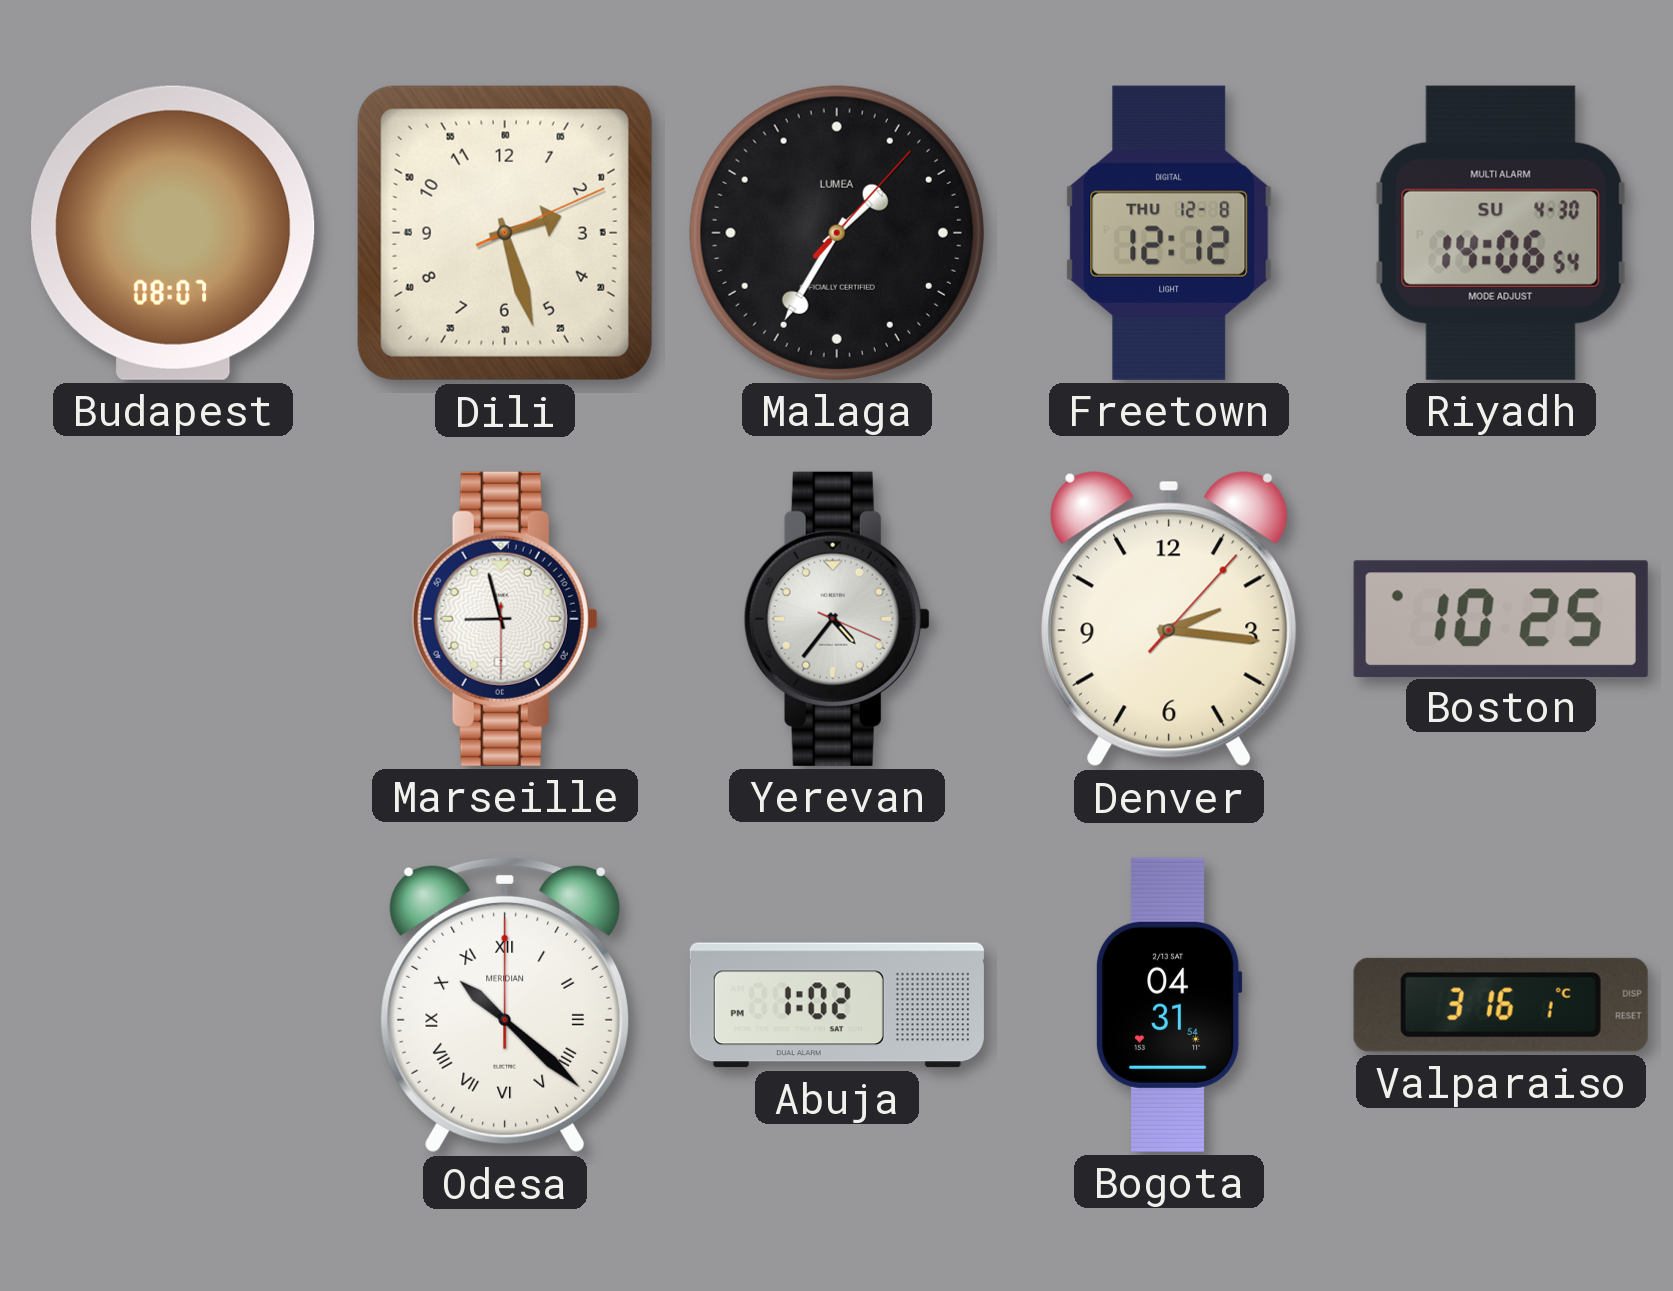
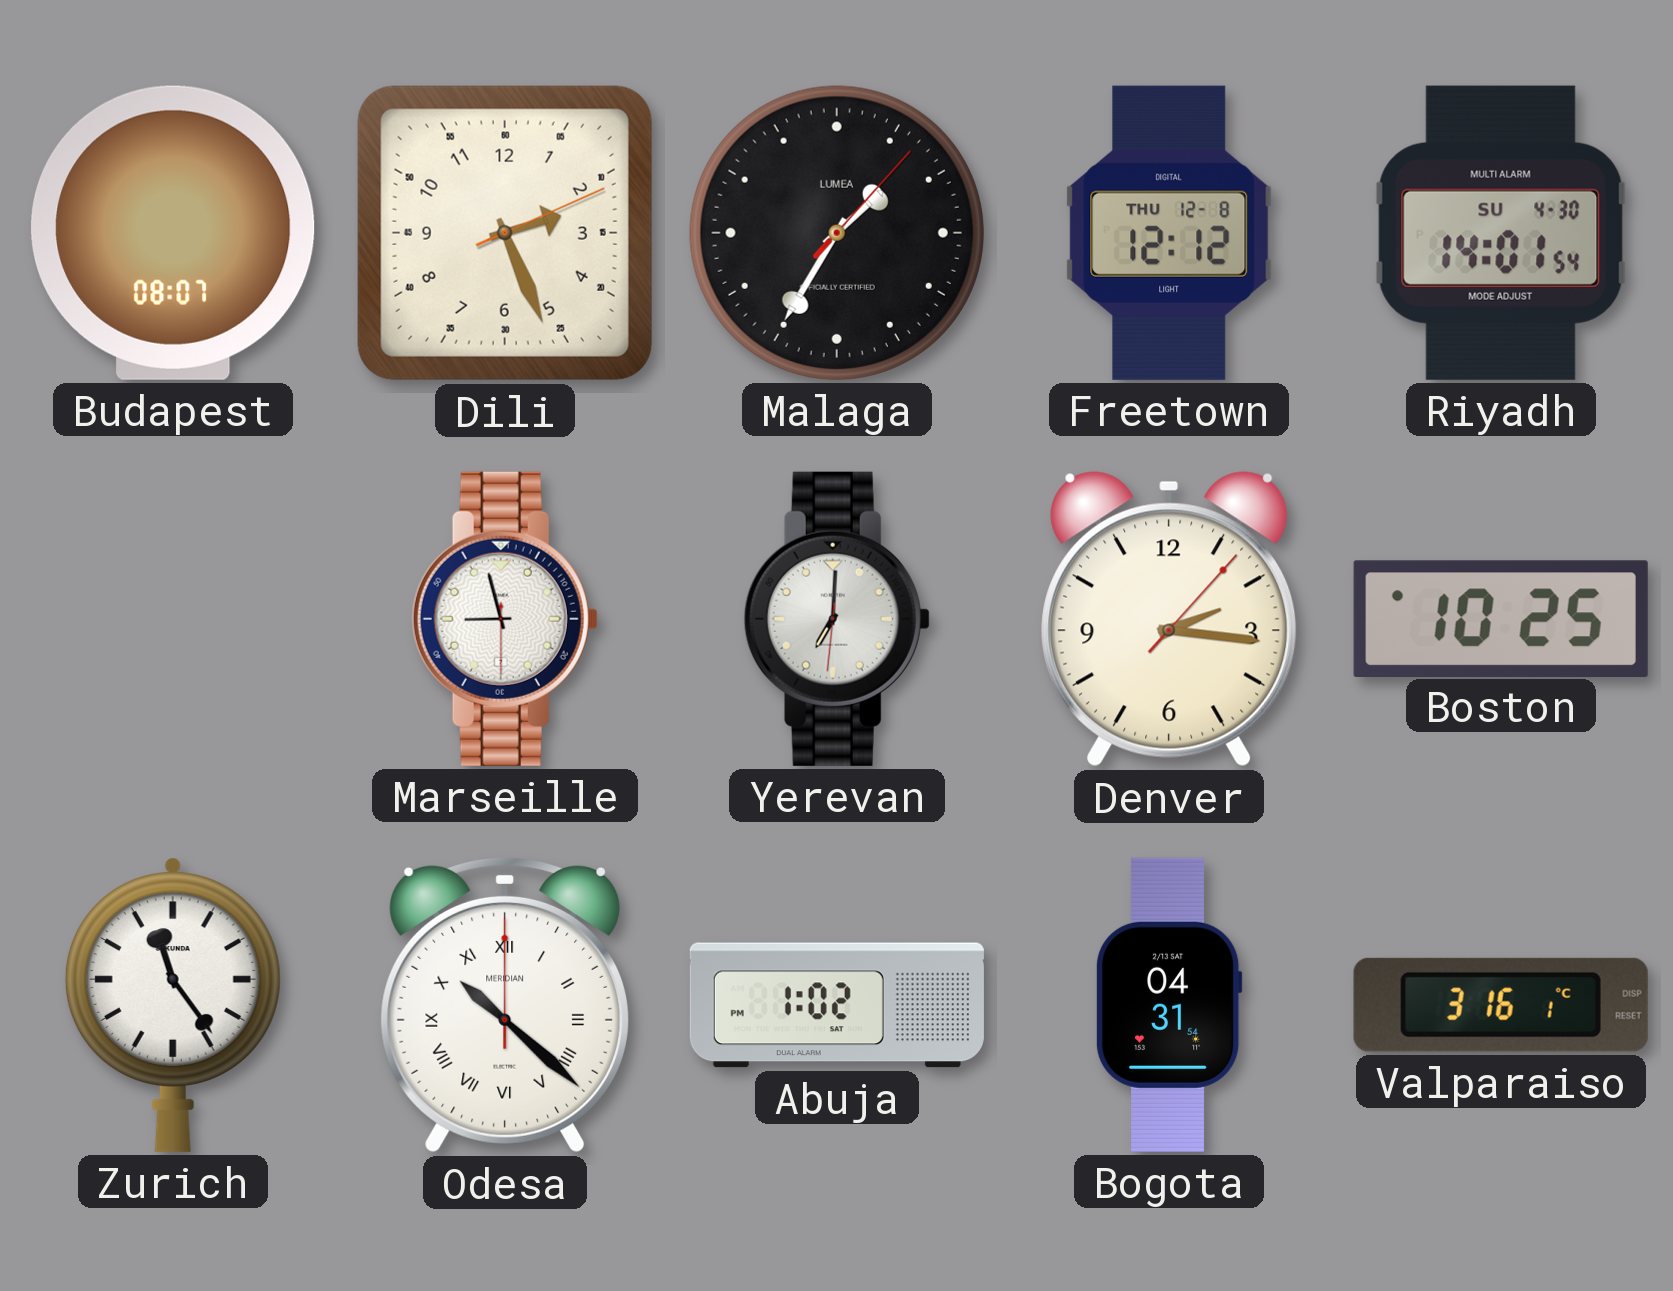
Dili: 2:27 -> 2:26
Riyadh: 14:06 -> 14:01
Yerevan: 4:36 -> 7:00
Zurich: none -> 11:24
